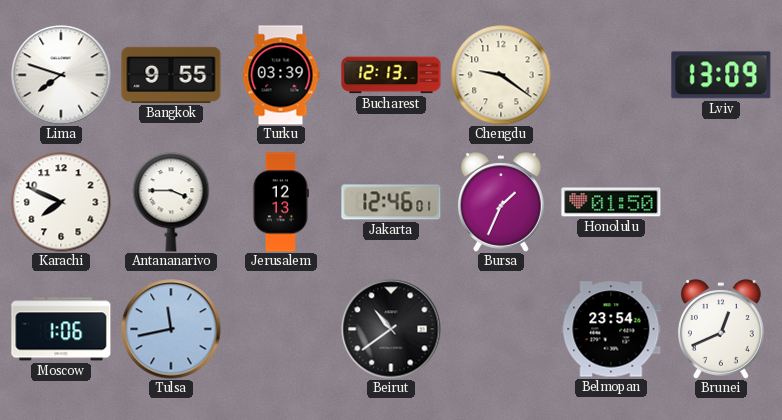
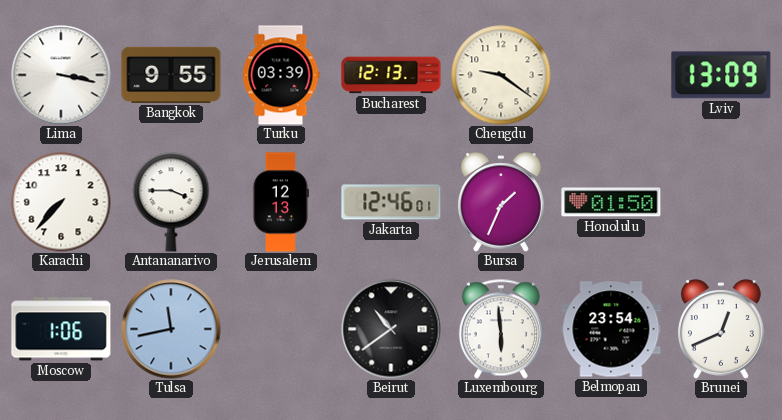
Lima: 7:48 -> 3:17
Karachi: 7:49 -> 7:37
Luxembourg: none -> 5:59
